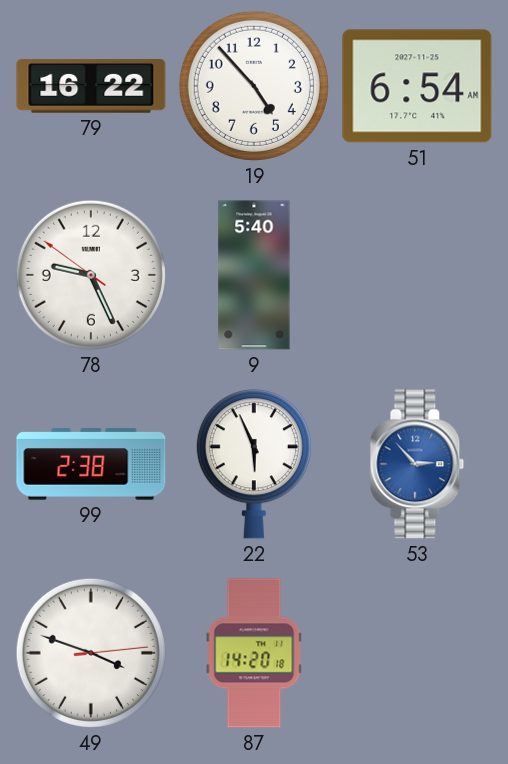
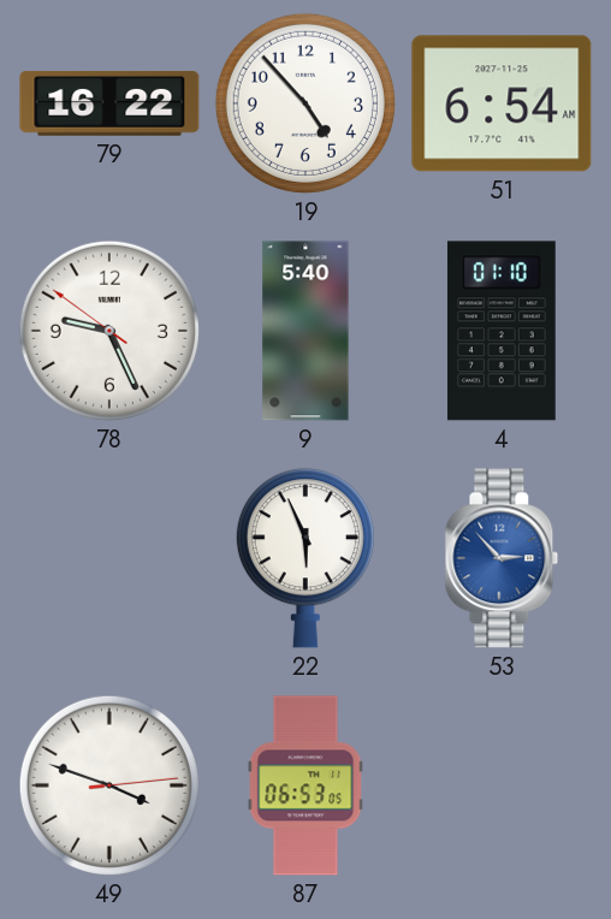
4: none -> 01:10
99: 2:38 -> none
87: 14:20 -> 06:53
